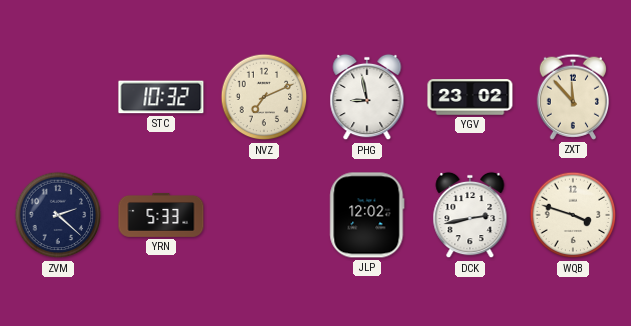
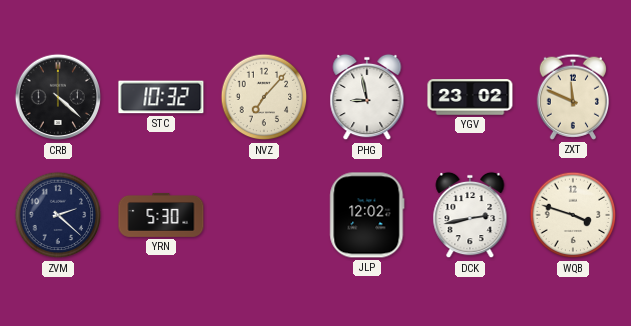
CRB: none -> 4:22
NVZ: 7:11 -> 7:07
ZXT: 11:53 -> 11:49
YRN: 5:33 -> 5:30
